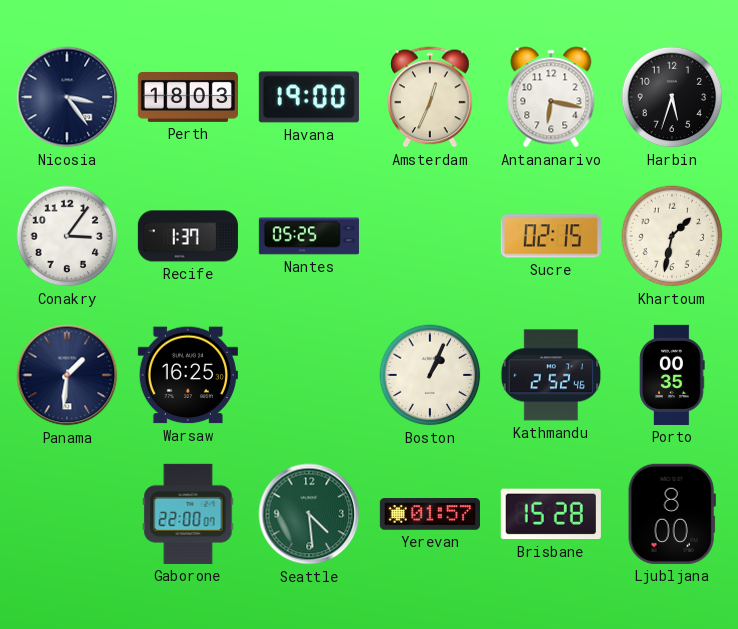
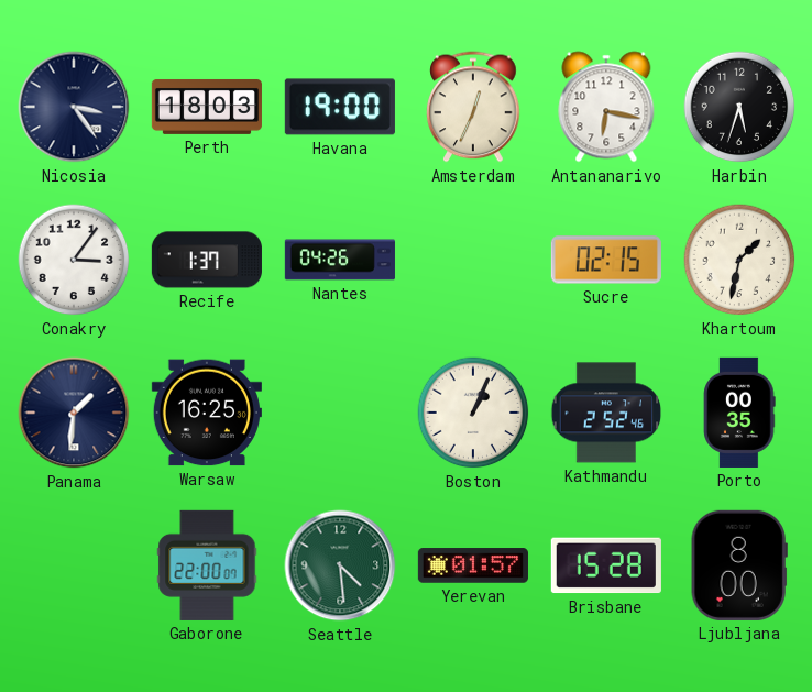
Nantes: 05:25 -> 04:26
